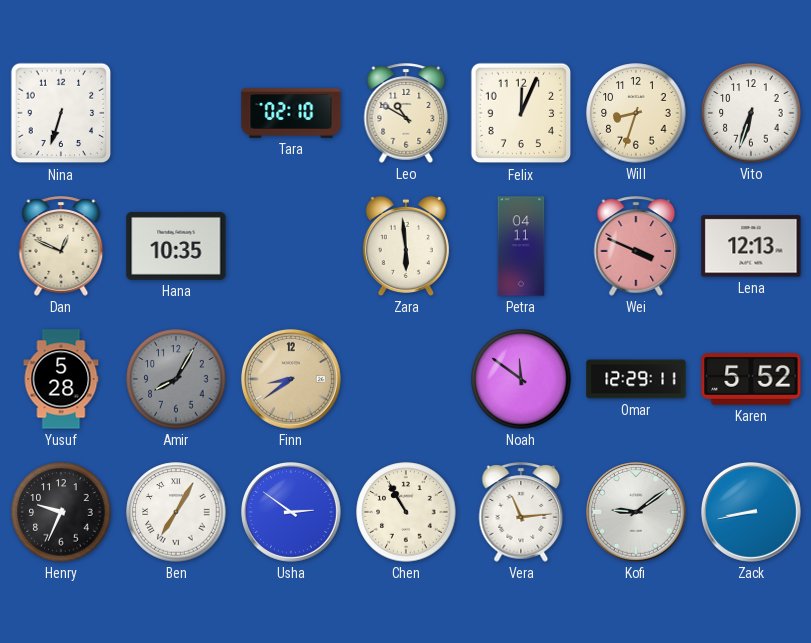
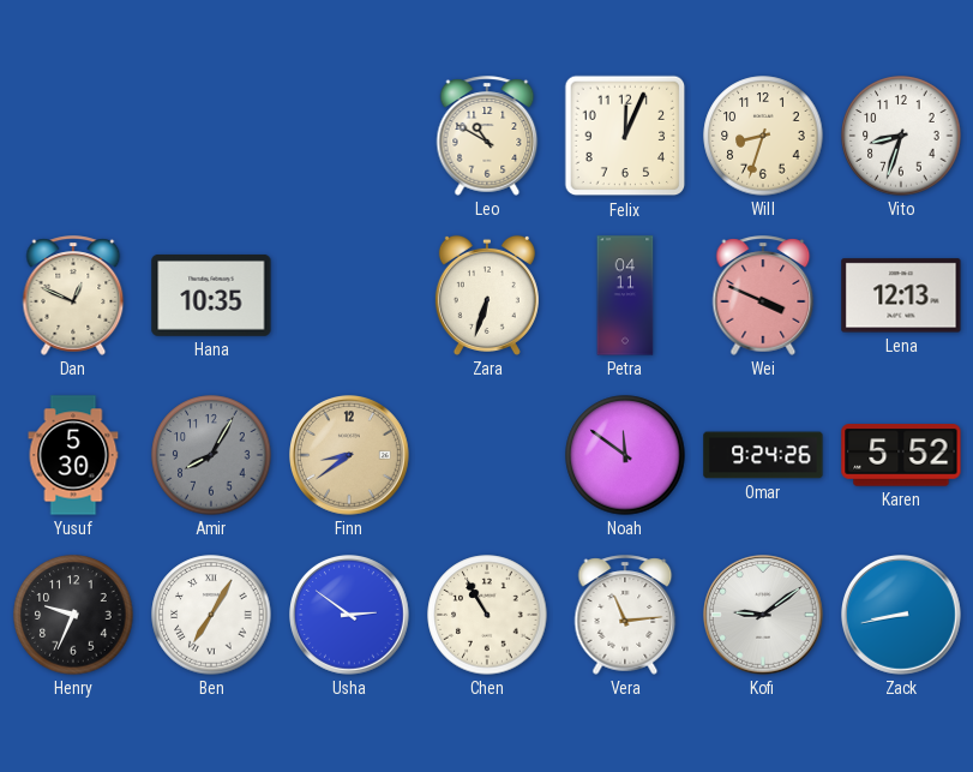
Nina: 6:33 -> none
Tara: 02:10 -> none
Vito: 6:33 -> 8:33
Zara: 5:59 -> 6:33
Yusuf: 5:28 -> 5:30
Omar: 12:29 -> 9:24
